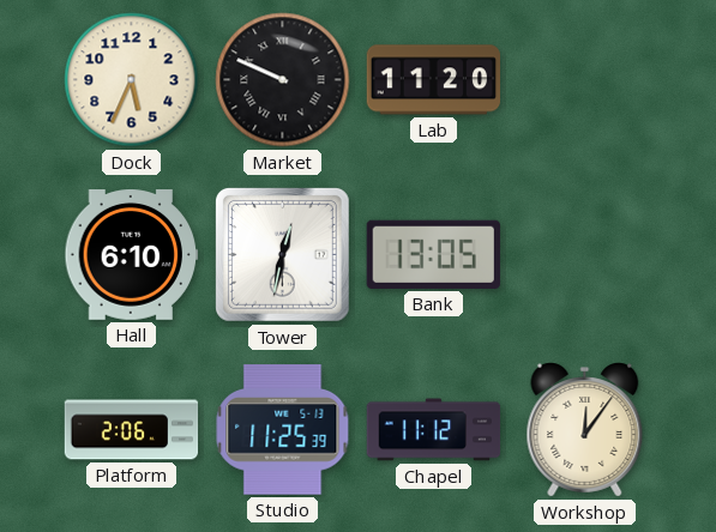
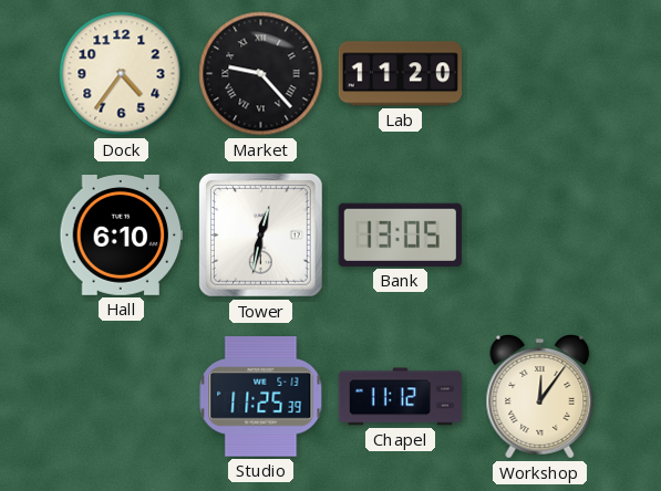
Dock: 5:34 -> 4:36
Market: 9:49 -> 9:23
Platform: 2:06 -> none
